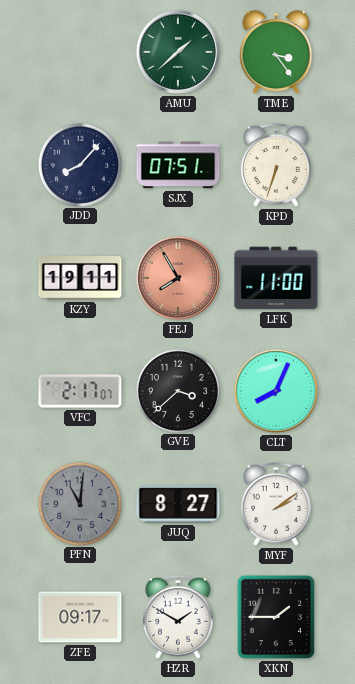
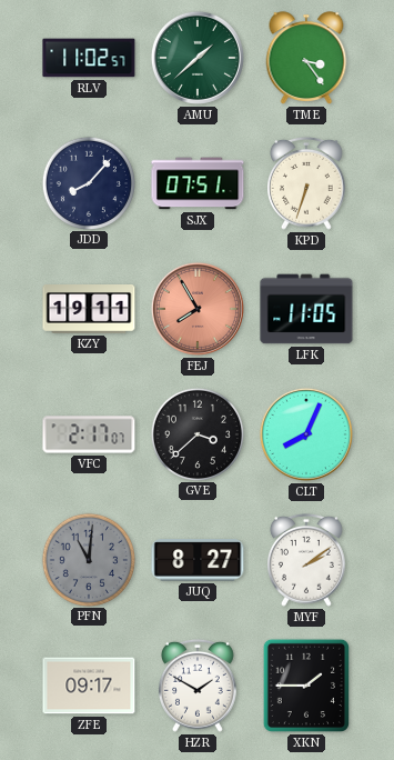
RLV: none -> 11:02
LFK: 11:00 -> 11:05
